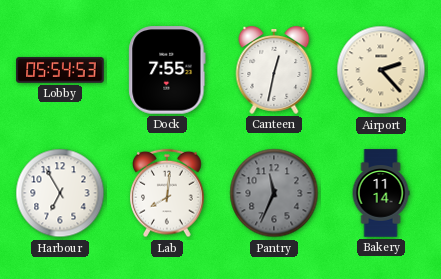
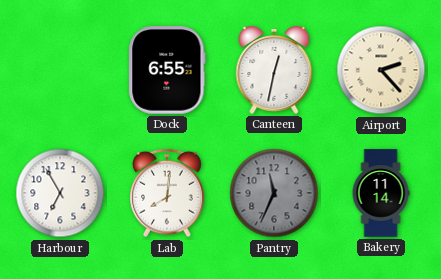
Lobby: 05:54 -> none
Dock: 7:55 -> 6:55
